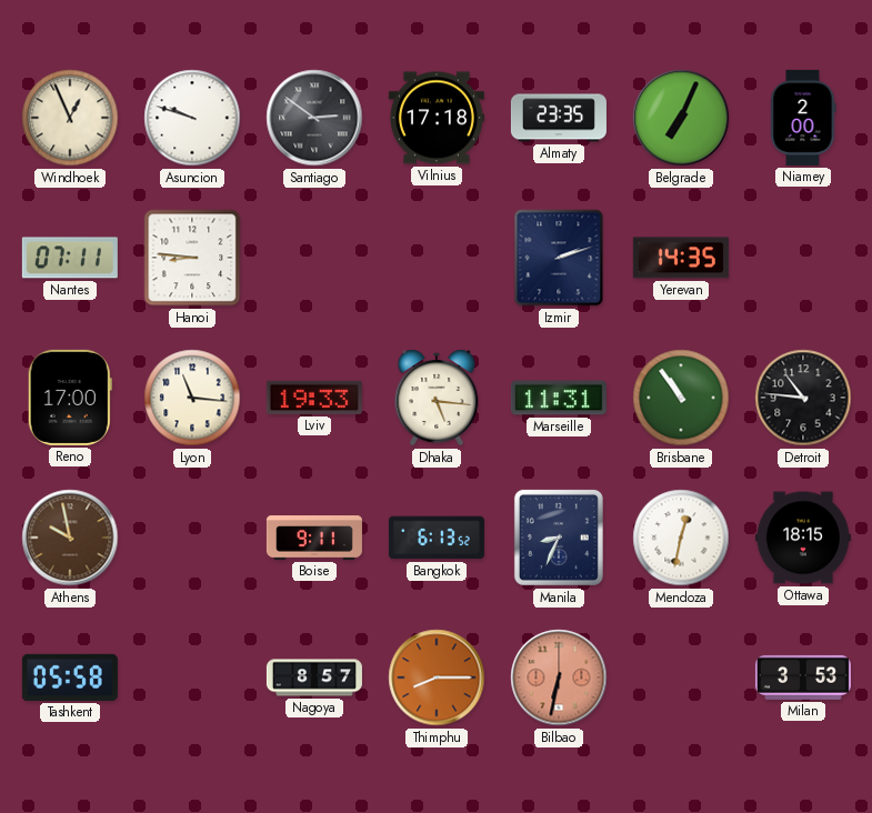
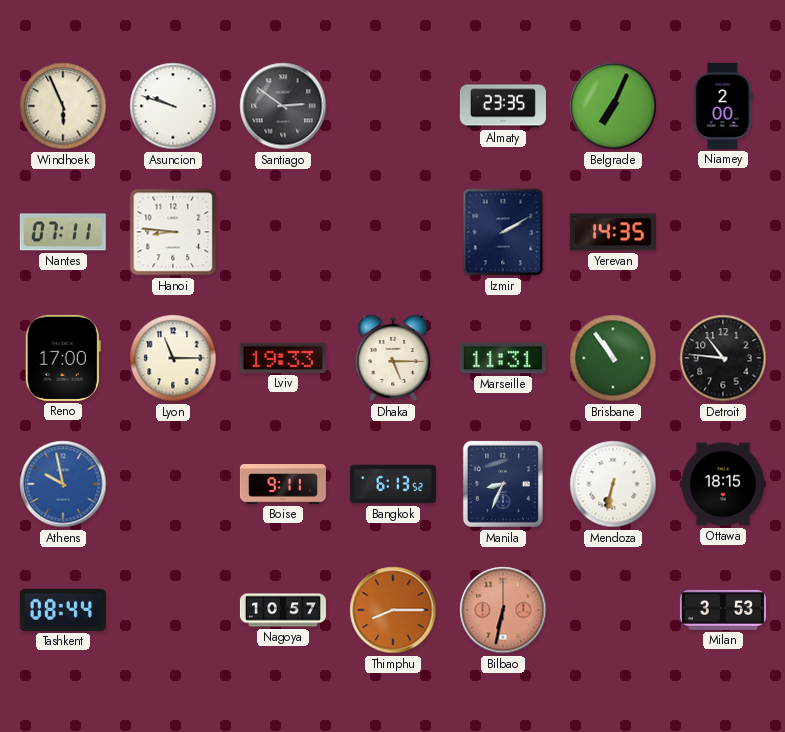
Windhoek: 12:56 -> 5:56
Vilnius: 17:18 -> none
Izmir: 2:12 -> 2:10
Lyon: 11:16 -> 11:15
Dhaka: 5:16 -> 5:15
Athens dial: brown -> blue
Mendoza: 12:32 -> 6:32
Tashkent: 05:58 -> 08:44
Nagoya: 8:57 -> 10:57
